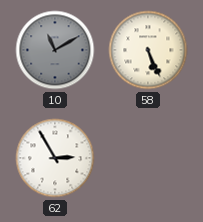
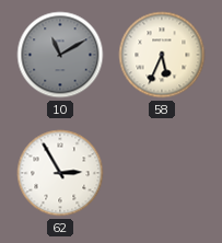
58: 5:26 -> 5:34
